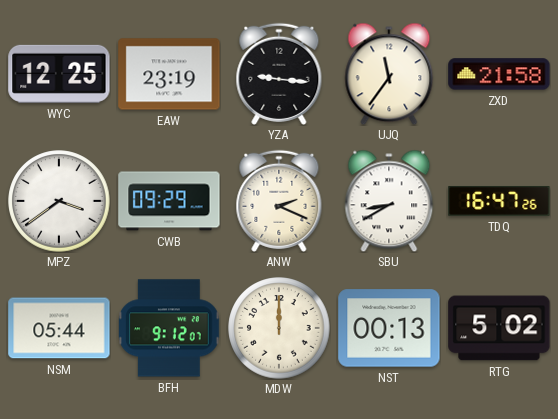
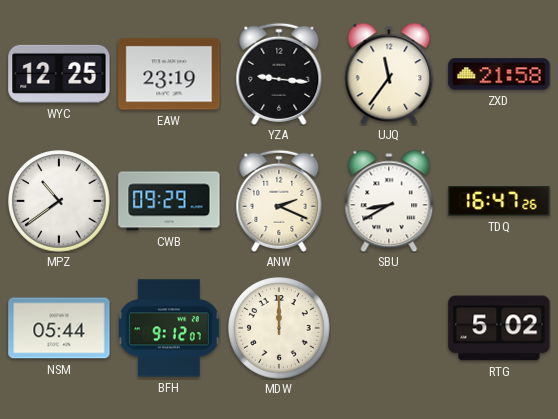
MPZ: 3:39 -> 10:39
NST: 00:13 -> none
